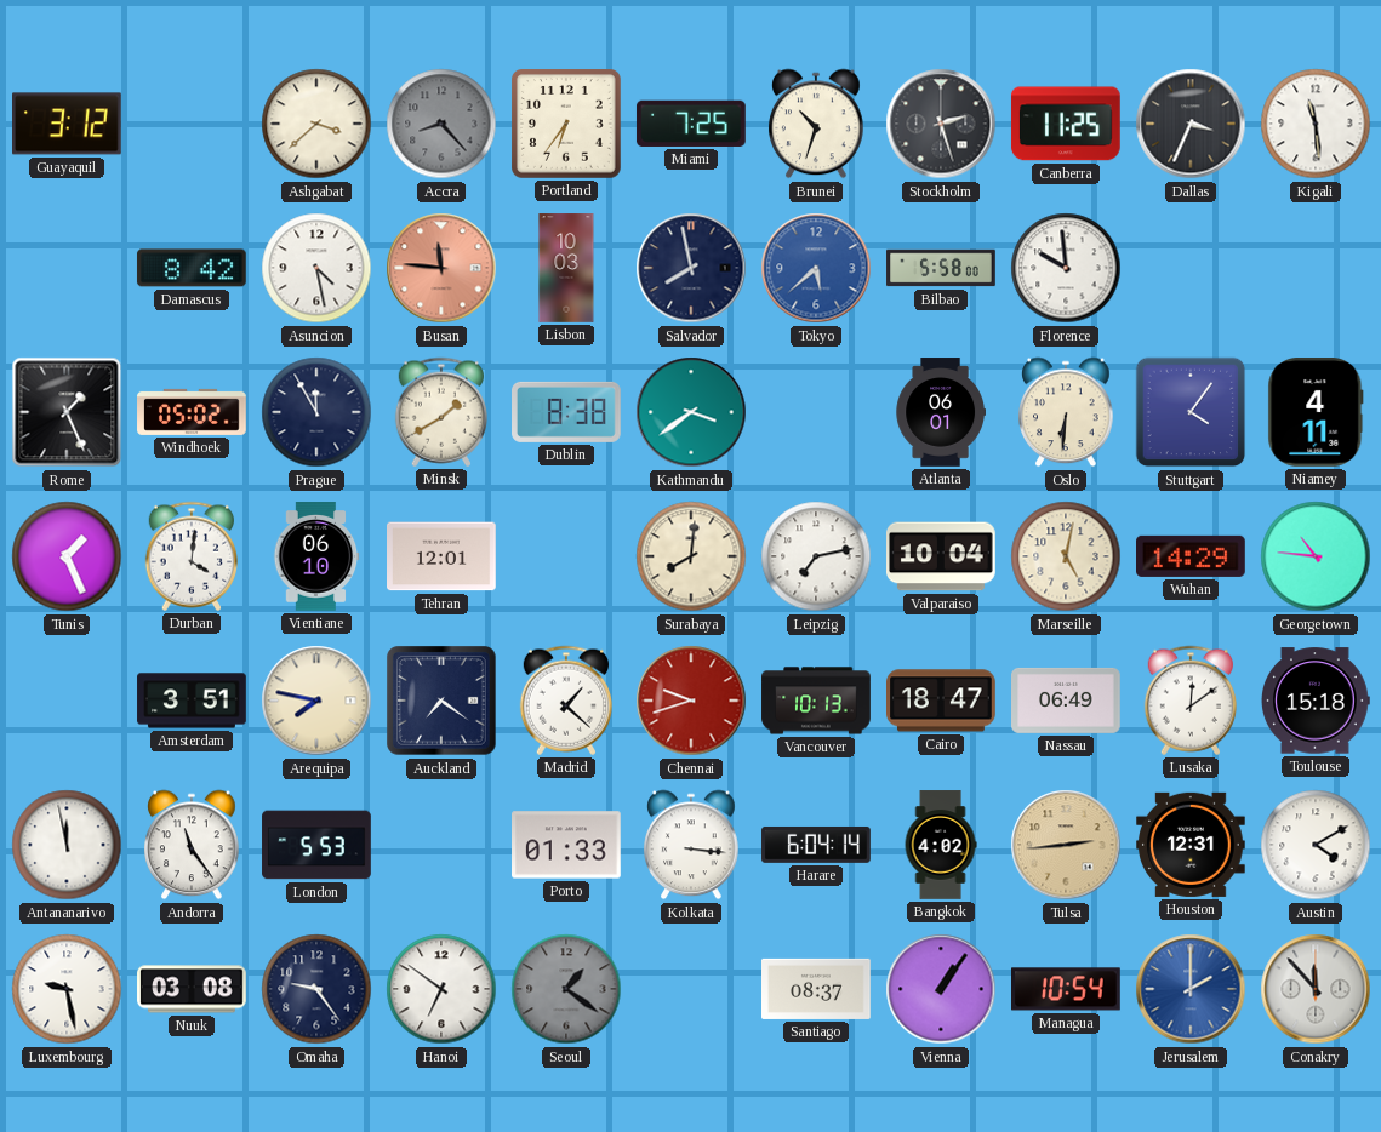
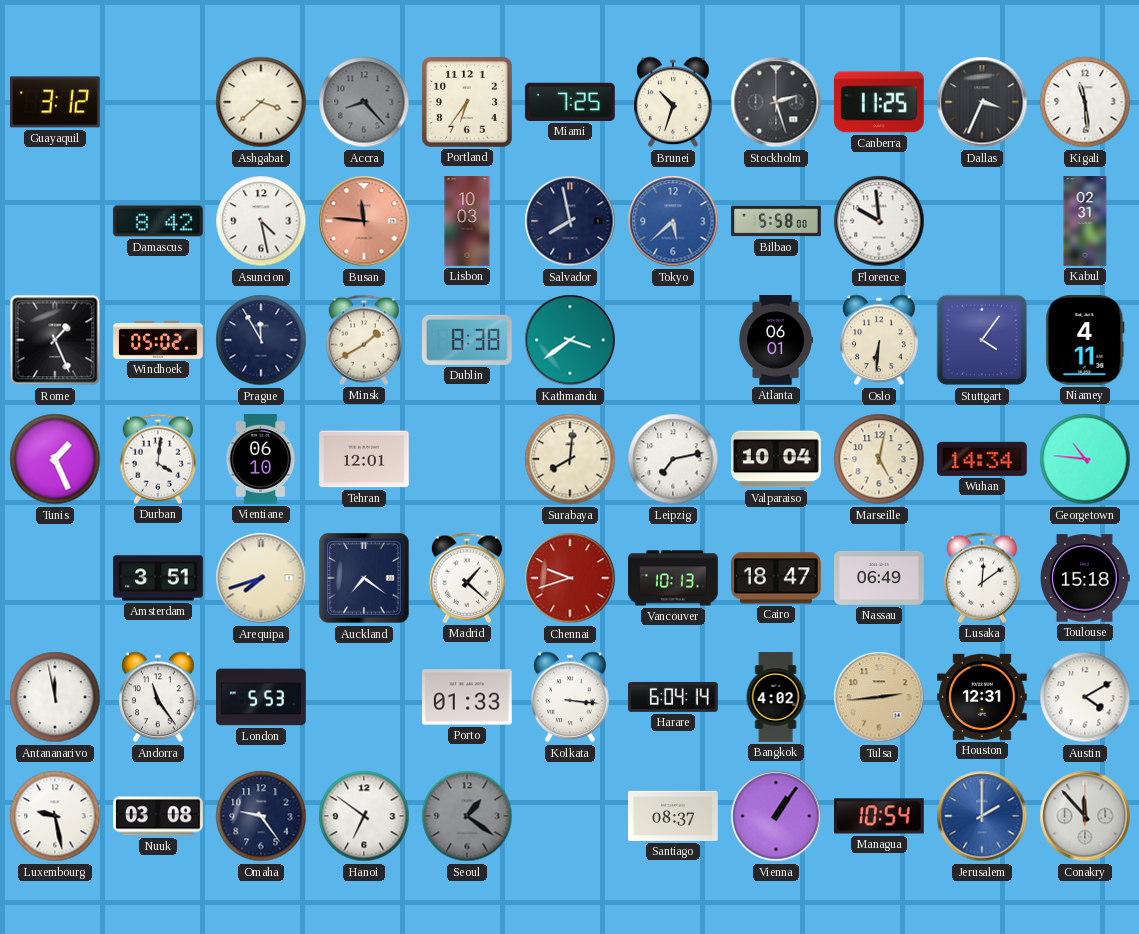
Kabul: none -> 02:31
Wuhan: 14:29 -> 14:34
Arequipa: 7:47 -> 7:42
